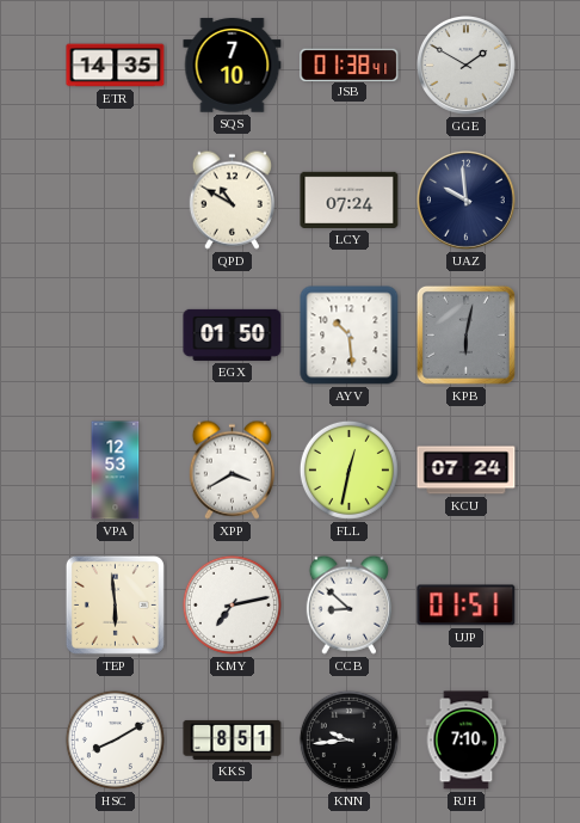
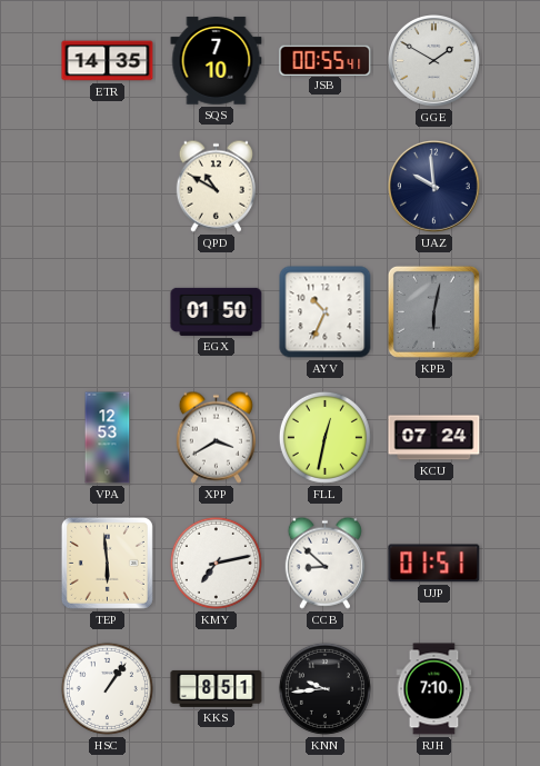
JSB: 01:38 -> 00:55
LCY: 07:24 -> none
AYV: 10:29 -> 10:34
HSC: 8:10 -> 1:06
